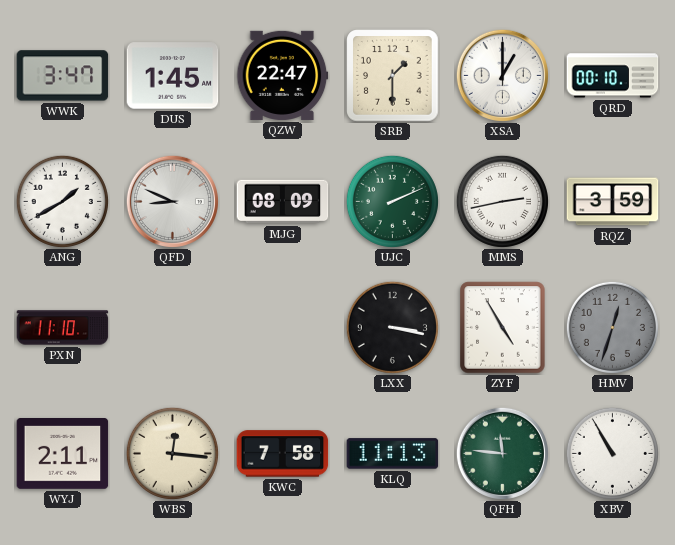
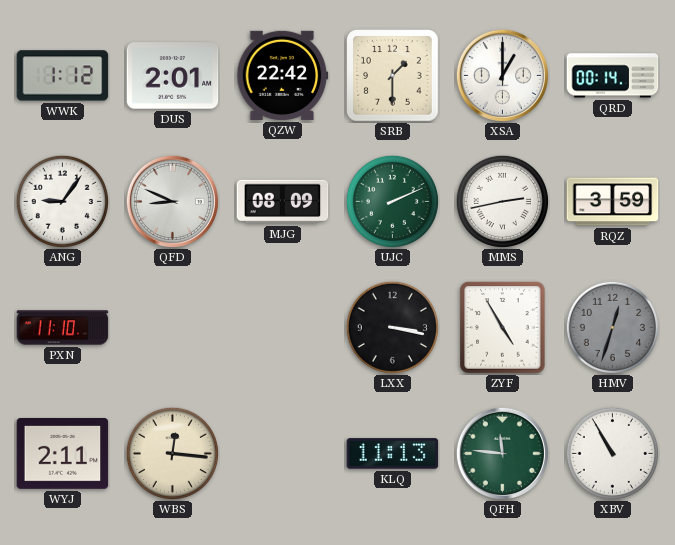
WWK: 3:47 -> 1:12
DUS: 1:45 -> 2:01
QZW: 22:47 -> 22:42
QRD: 00:10 -> 00:14
ANG: 1:40 -> 9:06
KWC: 7:58 -> none
